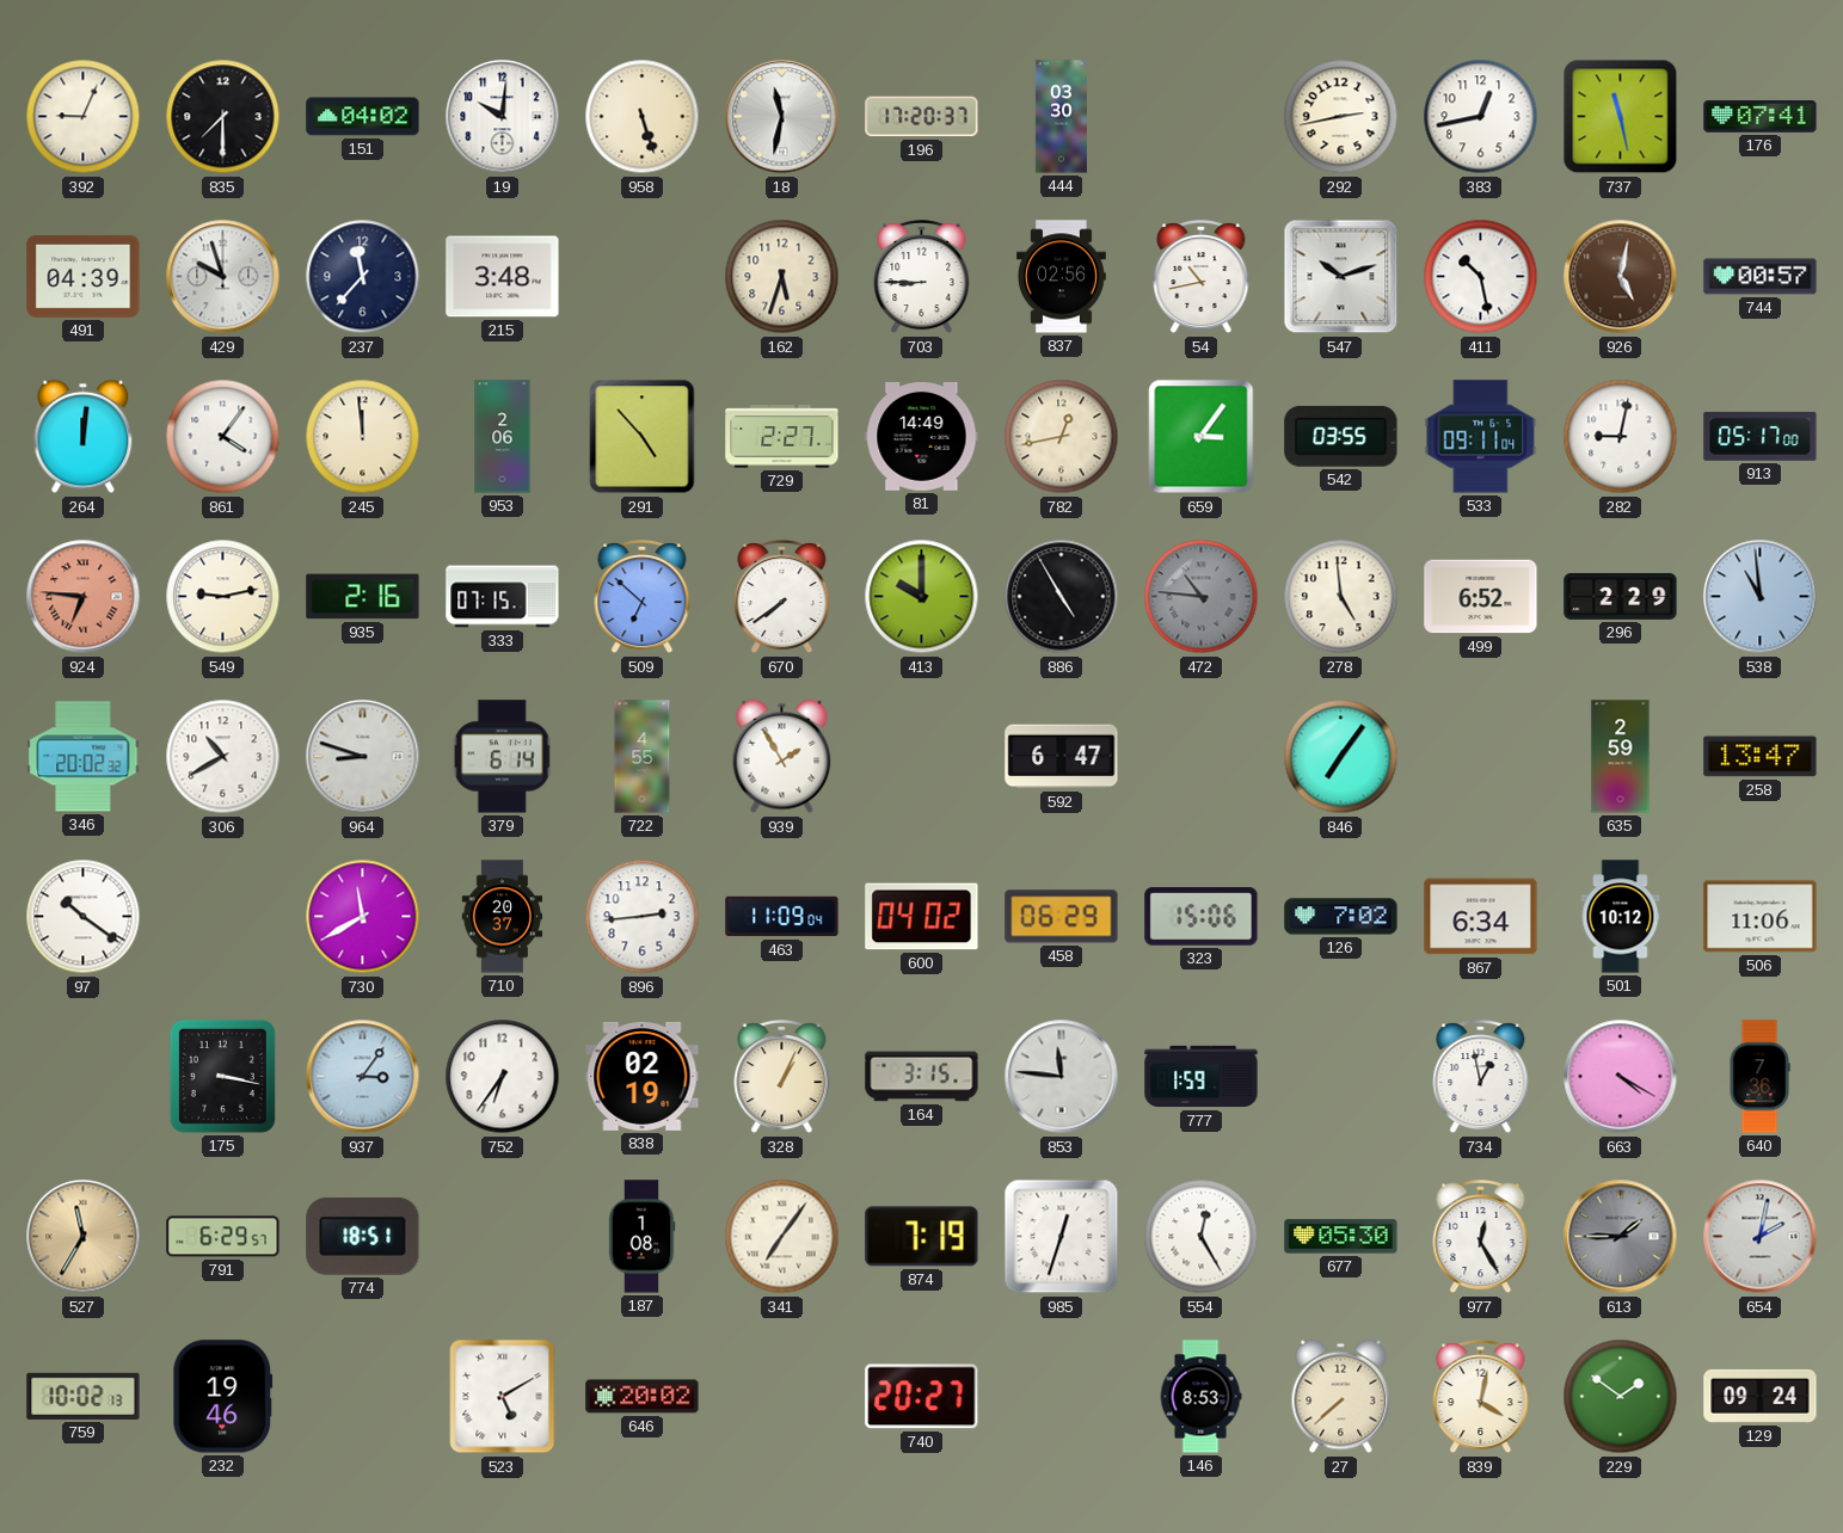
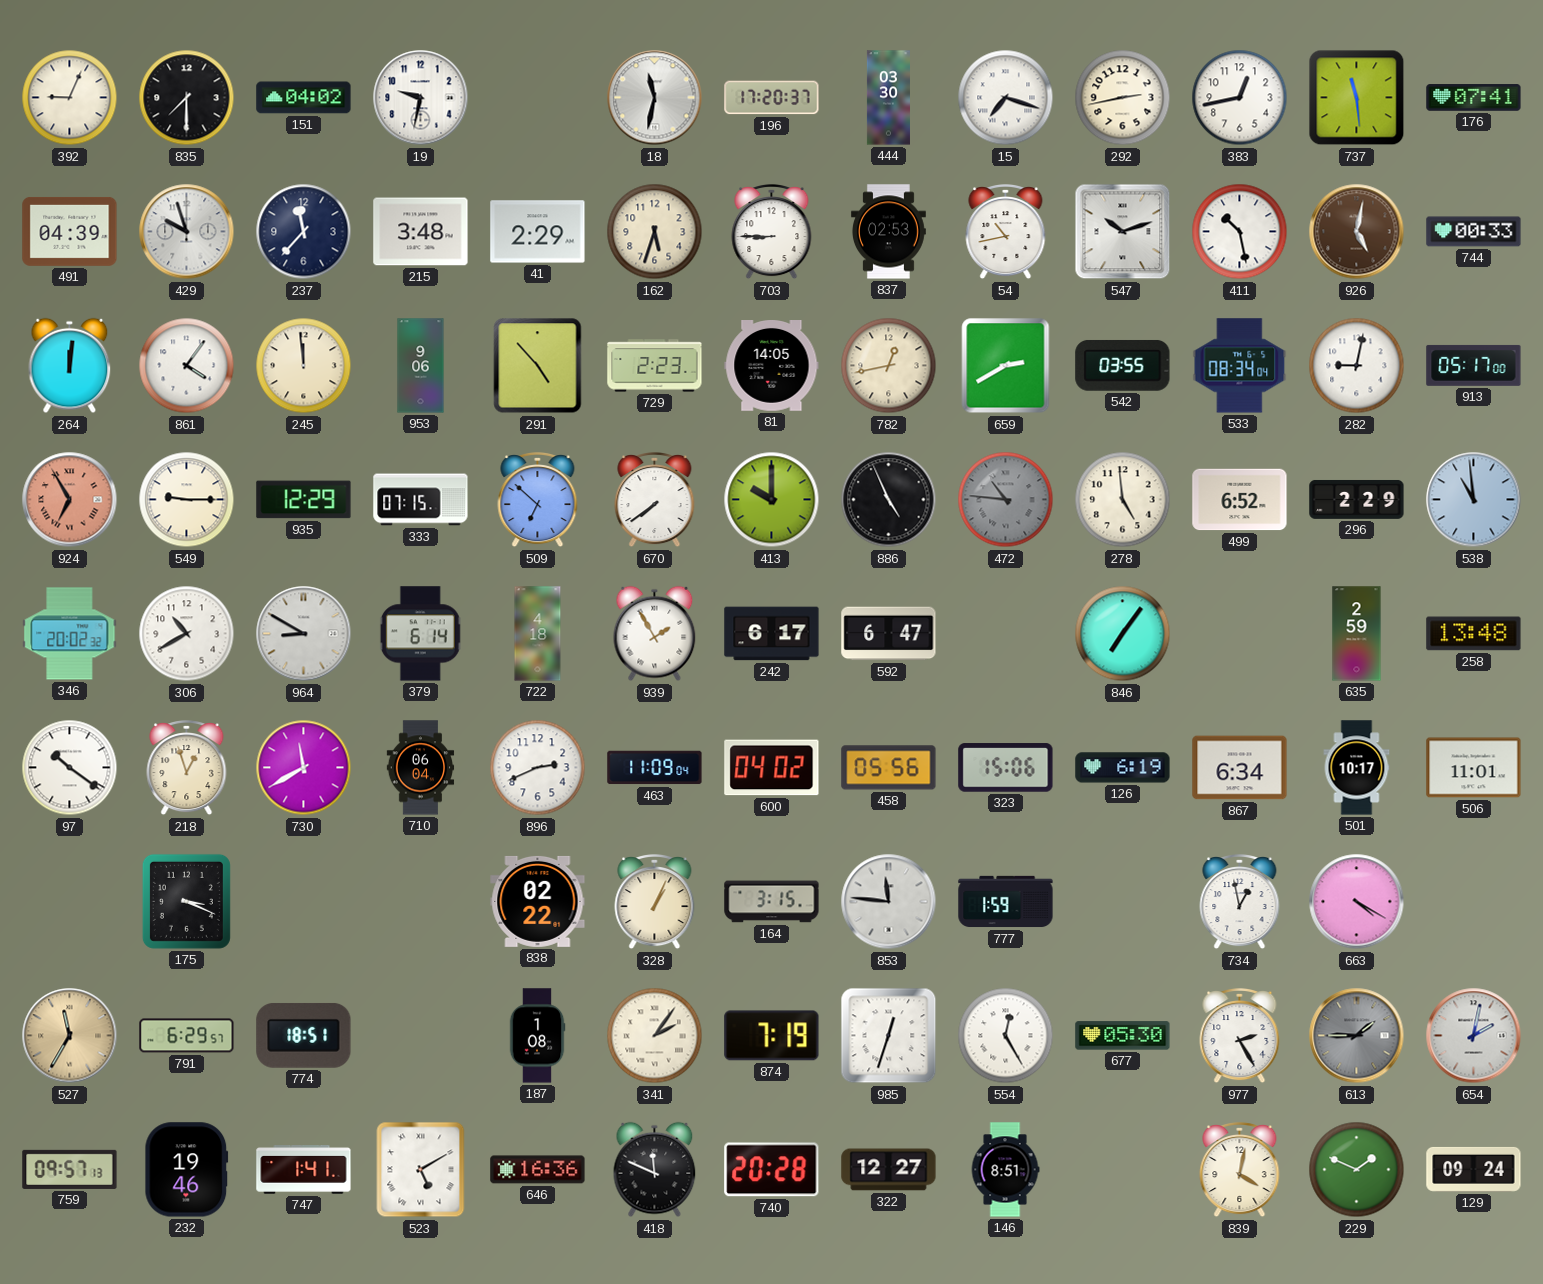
19: 10:01 -> 9:32
958: 5:27 -> none
15: none -> 7:18
737: 11:28 -> 11:29
41: none -> 2:29
837: 02:56 -> 02:53
744: 00:57 -> 00:33
953: 2:06 -> 9:06
729: 2:27 -> 2:23
81: 14:49 -> 14:05
659: 3:06 -> 2:40
533: 09:11 -> 08:34
924: 6:46 -> 6:55
549: 9:13 -> 9:15
935: 2:16 -> 12:29
886: 4:55 -> 4:56
964: 8:48 -> 8:50
722: 4:55 -> 4:18
242: none -> 6:17
258: 13:47 -> 13:48
218: none -> 12:57
710: 20:37 -> 06:04
896: 2:44 -> 2:41
458: 06:29 -> 05:56
126: 7:02 -> 6:19
501: 10:12 -> 10:17
506: 11:06 -> 11:01
175: 3:17 -> 3:19
937: 3:06 -> none
752: 6:36 -> none
838: 02:19 -> 02:22
640: 7:36 -> none
341: 7:06 -> 2:06
977: 12:25 -> 2:25
759: 10:02 -> 09:57
747: none -> 1:41
646: 20:02 -> 16:36
418: none -> 11:49
740: 20:27 -> 20:28
322: none -> 12:27
146: 8:53 -> 8:51
27: 7:38 -> none
229: 1:51 -> 1:49
